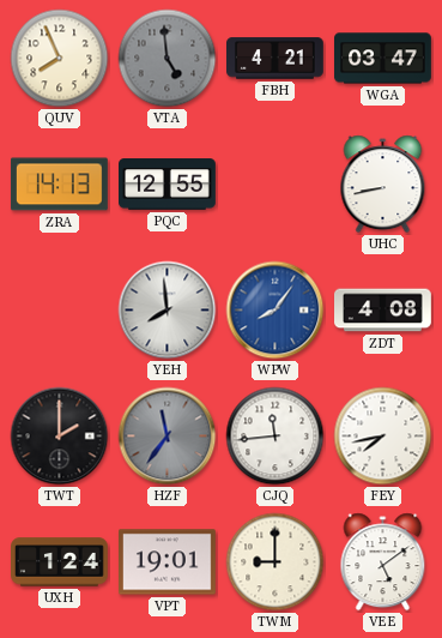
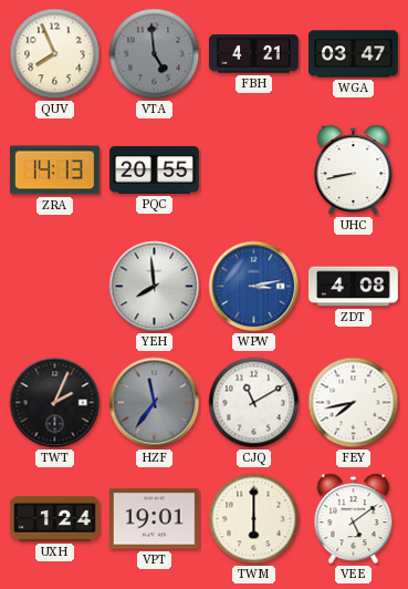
PQC: 12:55 -> 20:55
WPW: 8:06 -> 3:13
TWT: 2:00 -> 2:04
CJQ: 11:44 -> 11:10
TWM: 9:00 -> 6:00
